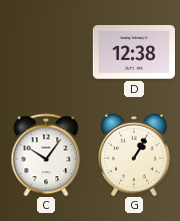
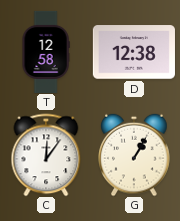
T: none -> 12:58
C: 10:06 -> 12:06
